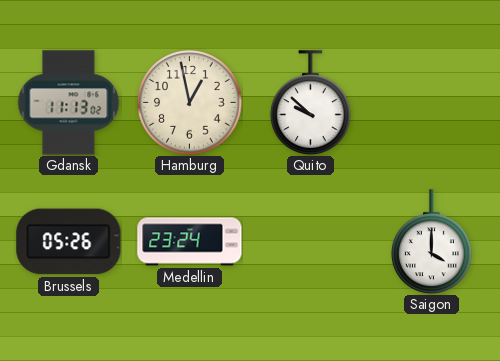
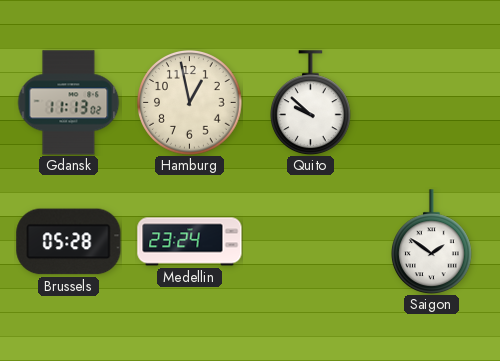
Brussels: 05:26 -> 05:28
Saigon: 4:00 -> 1:51
